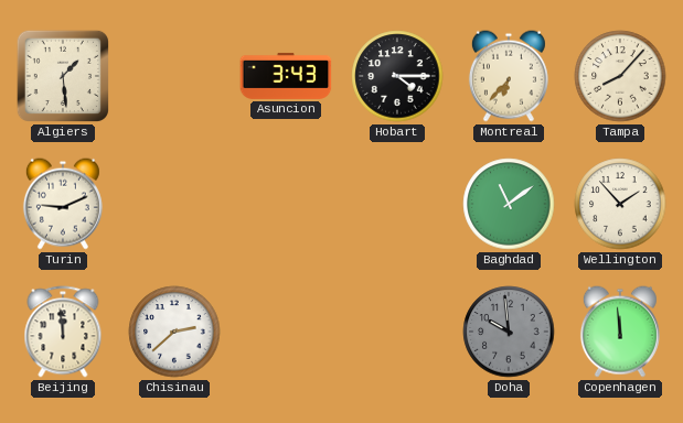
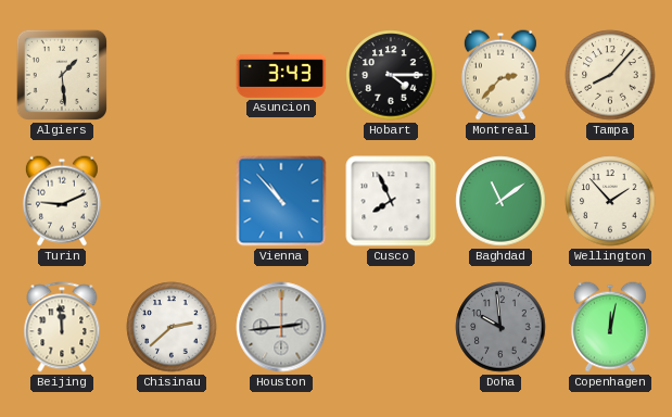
Montreal: 6:37 -> 2:37
Vienna: none -> 10:53
Cusco: none -> 7:56
Houston: none -> 2:44
Copenhagen: 11:59 -> 12:02
